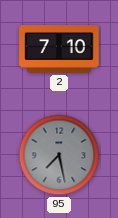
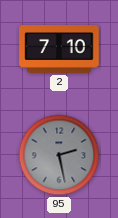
95: 7:28 -> 2:28
